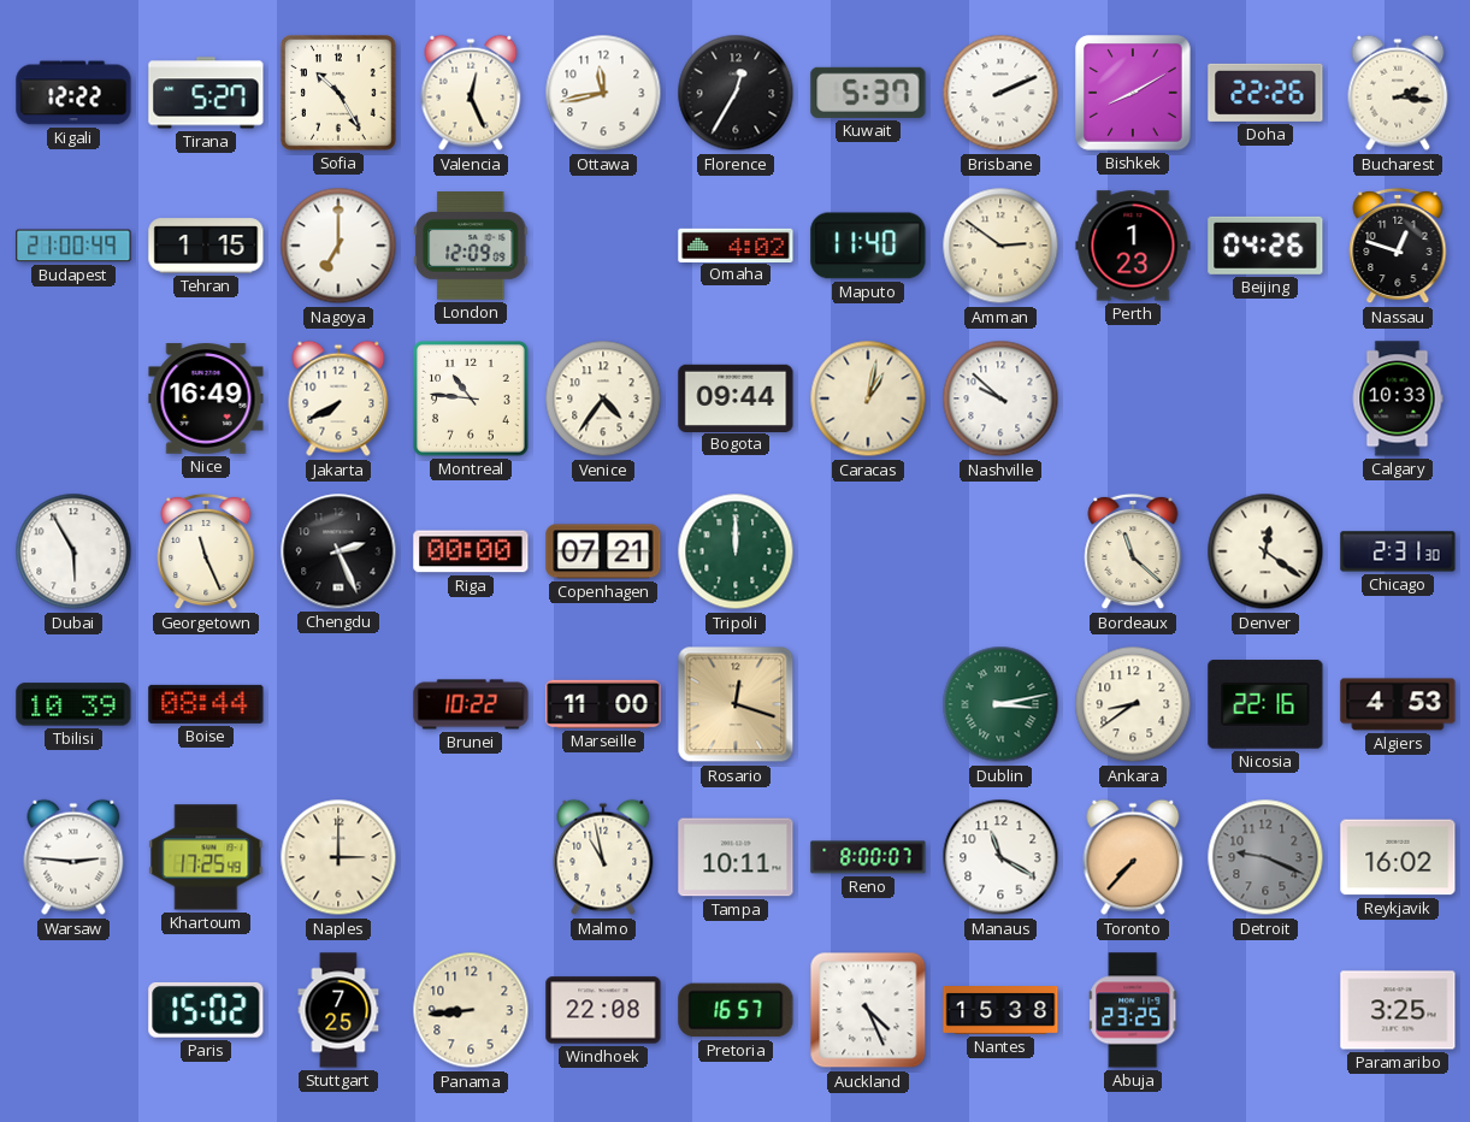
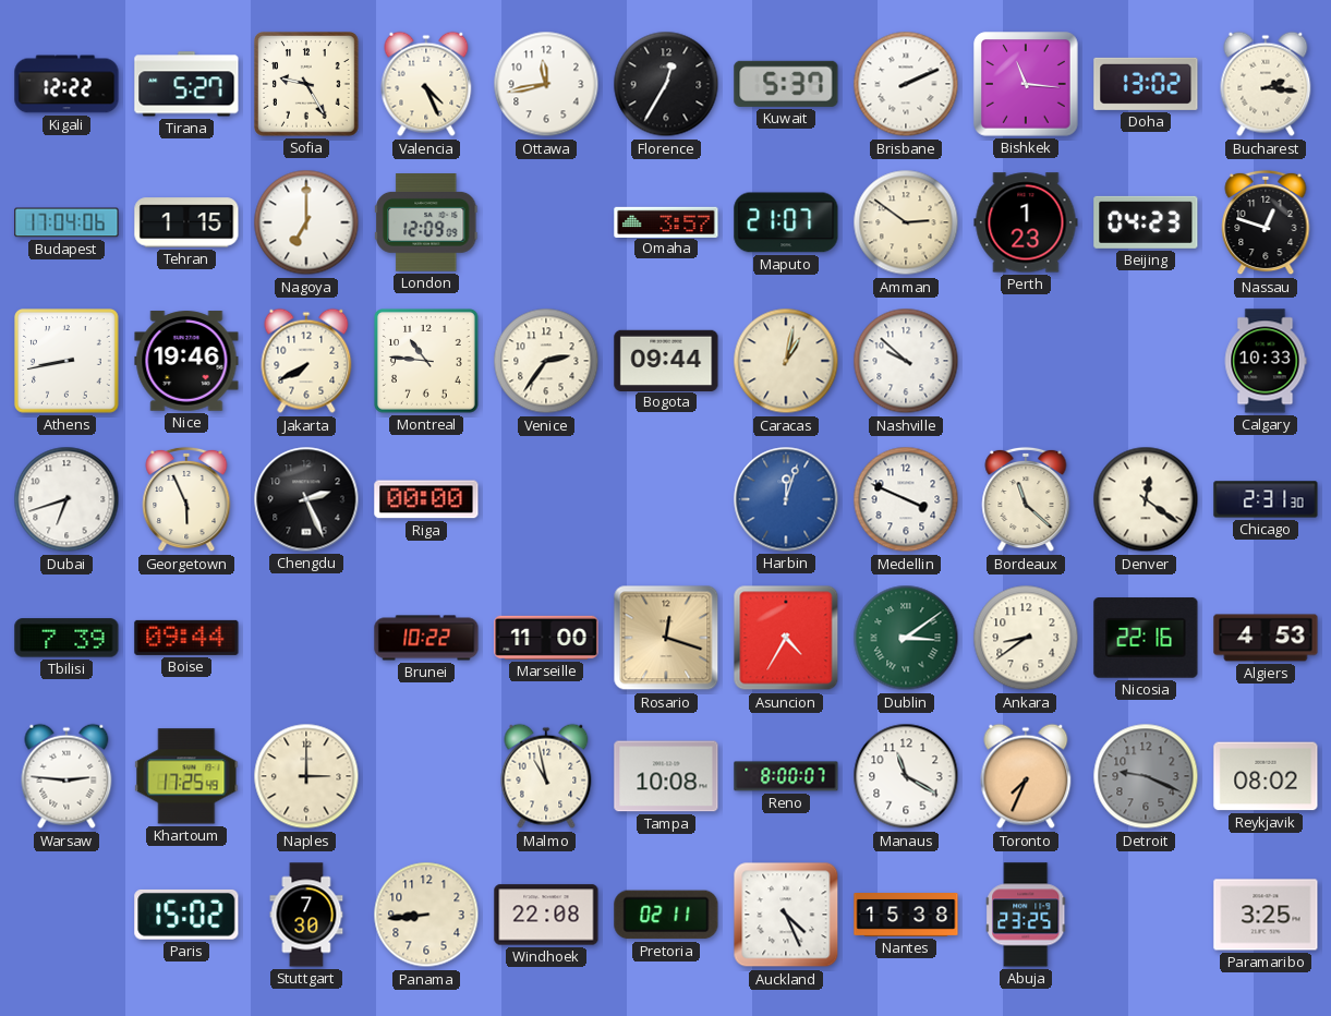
Sofia: 10:25 -> 9:25
Valencia: 12:26 -> 4:26
Bishkek: 8:10 -> 11:16
Doha: 22:26 -> 13:02
Budapest: 21:00 -> 17:04
Omaha: 4:02 -> 3:57
Maputo: 11:40 -> 21:07
Beijing: 04:26 -> 04:23
Athens: none -> 8:43
Nice: 16:49 -> 19:46
Venice: 4:36 -> 2:36
Dubai: 5:55 -> 6:42
Georgetown: 11:26 -> 5:56
Copenhagen: 07:21 -> none
Tripoli: 12:00 -> none
Harbin: none -> 12:03
Medellin: none -> 3:49
Tbilisi: 10:39 -> 7:39
Boise: 08:44 -> 09:44
Asuncion: none -> 4:35
Dublin: 3:13 -> 3:09
Tampa: 10:11 -> 10:08
Toronto: 7:37 -> 7:34
Reykjavik: 16:02 -> 08:02
Stuttgart: 7:25 -> 7:30
Pretoria: 16:57 -> 02:11
